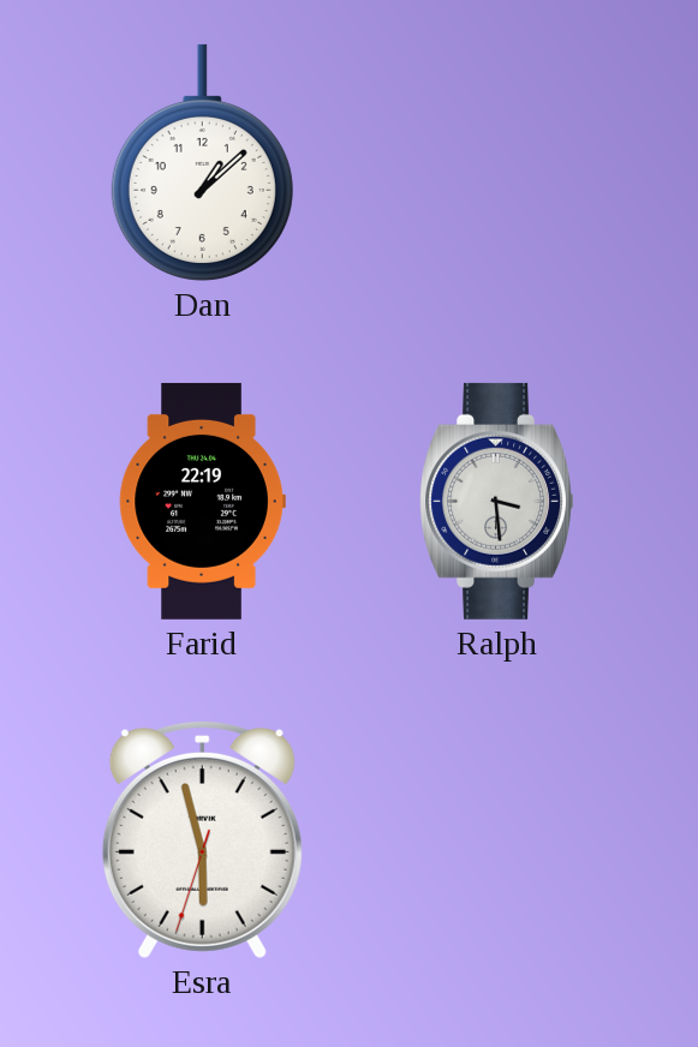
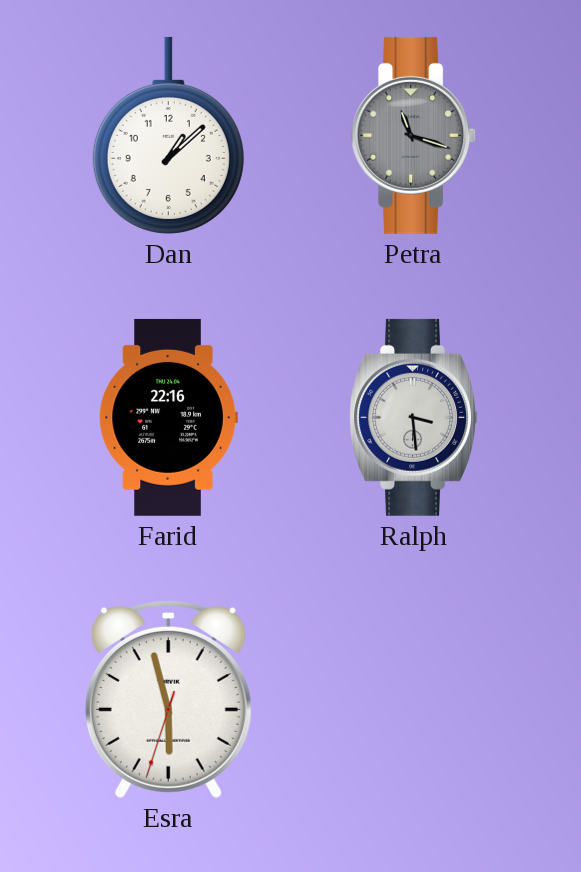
Petra: none -> 11:18
Farid: 22:19 -> 22:16
